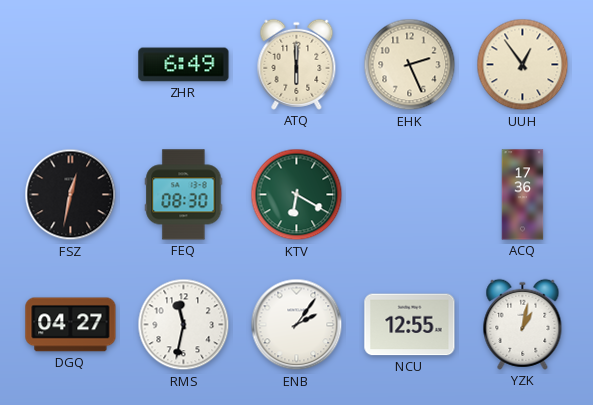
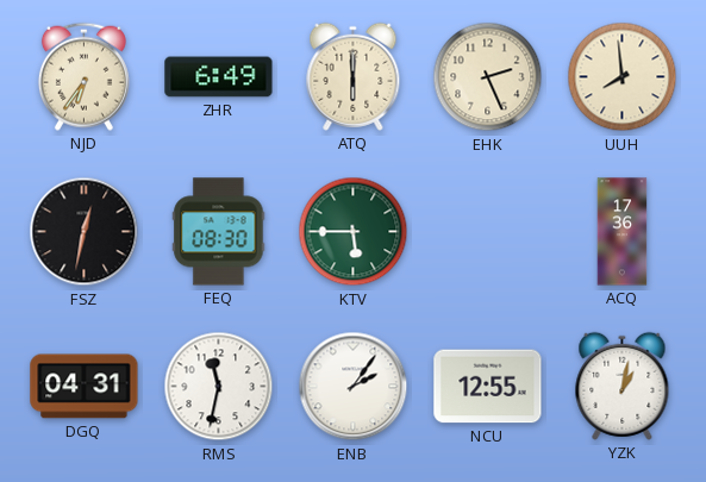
NJD: none -> 6:36
UUH: 12:54 -> 7:59
KTV: 6:20 -> 5:45
DGQ: 04:27 -> 04:31
